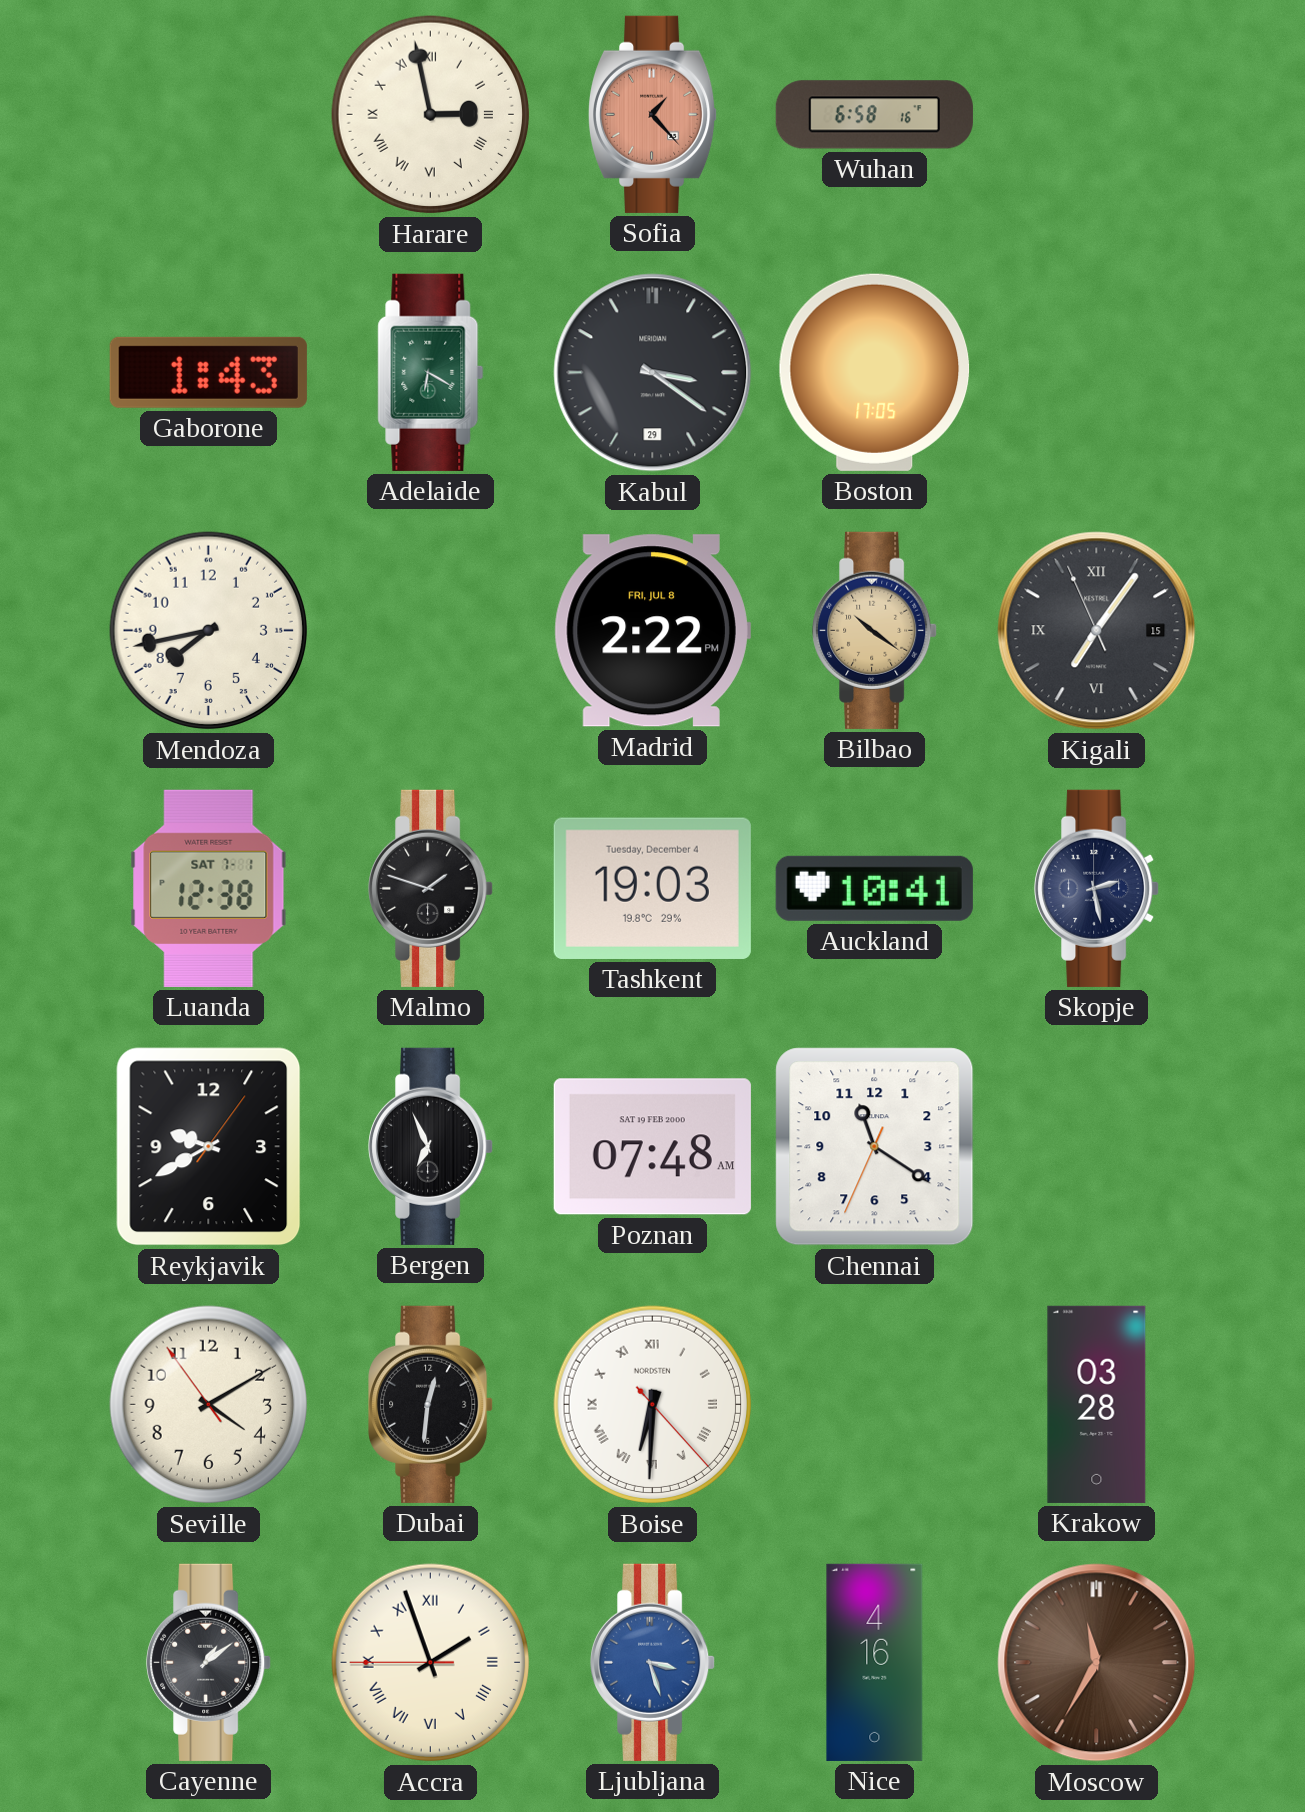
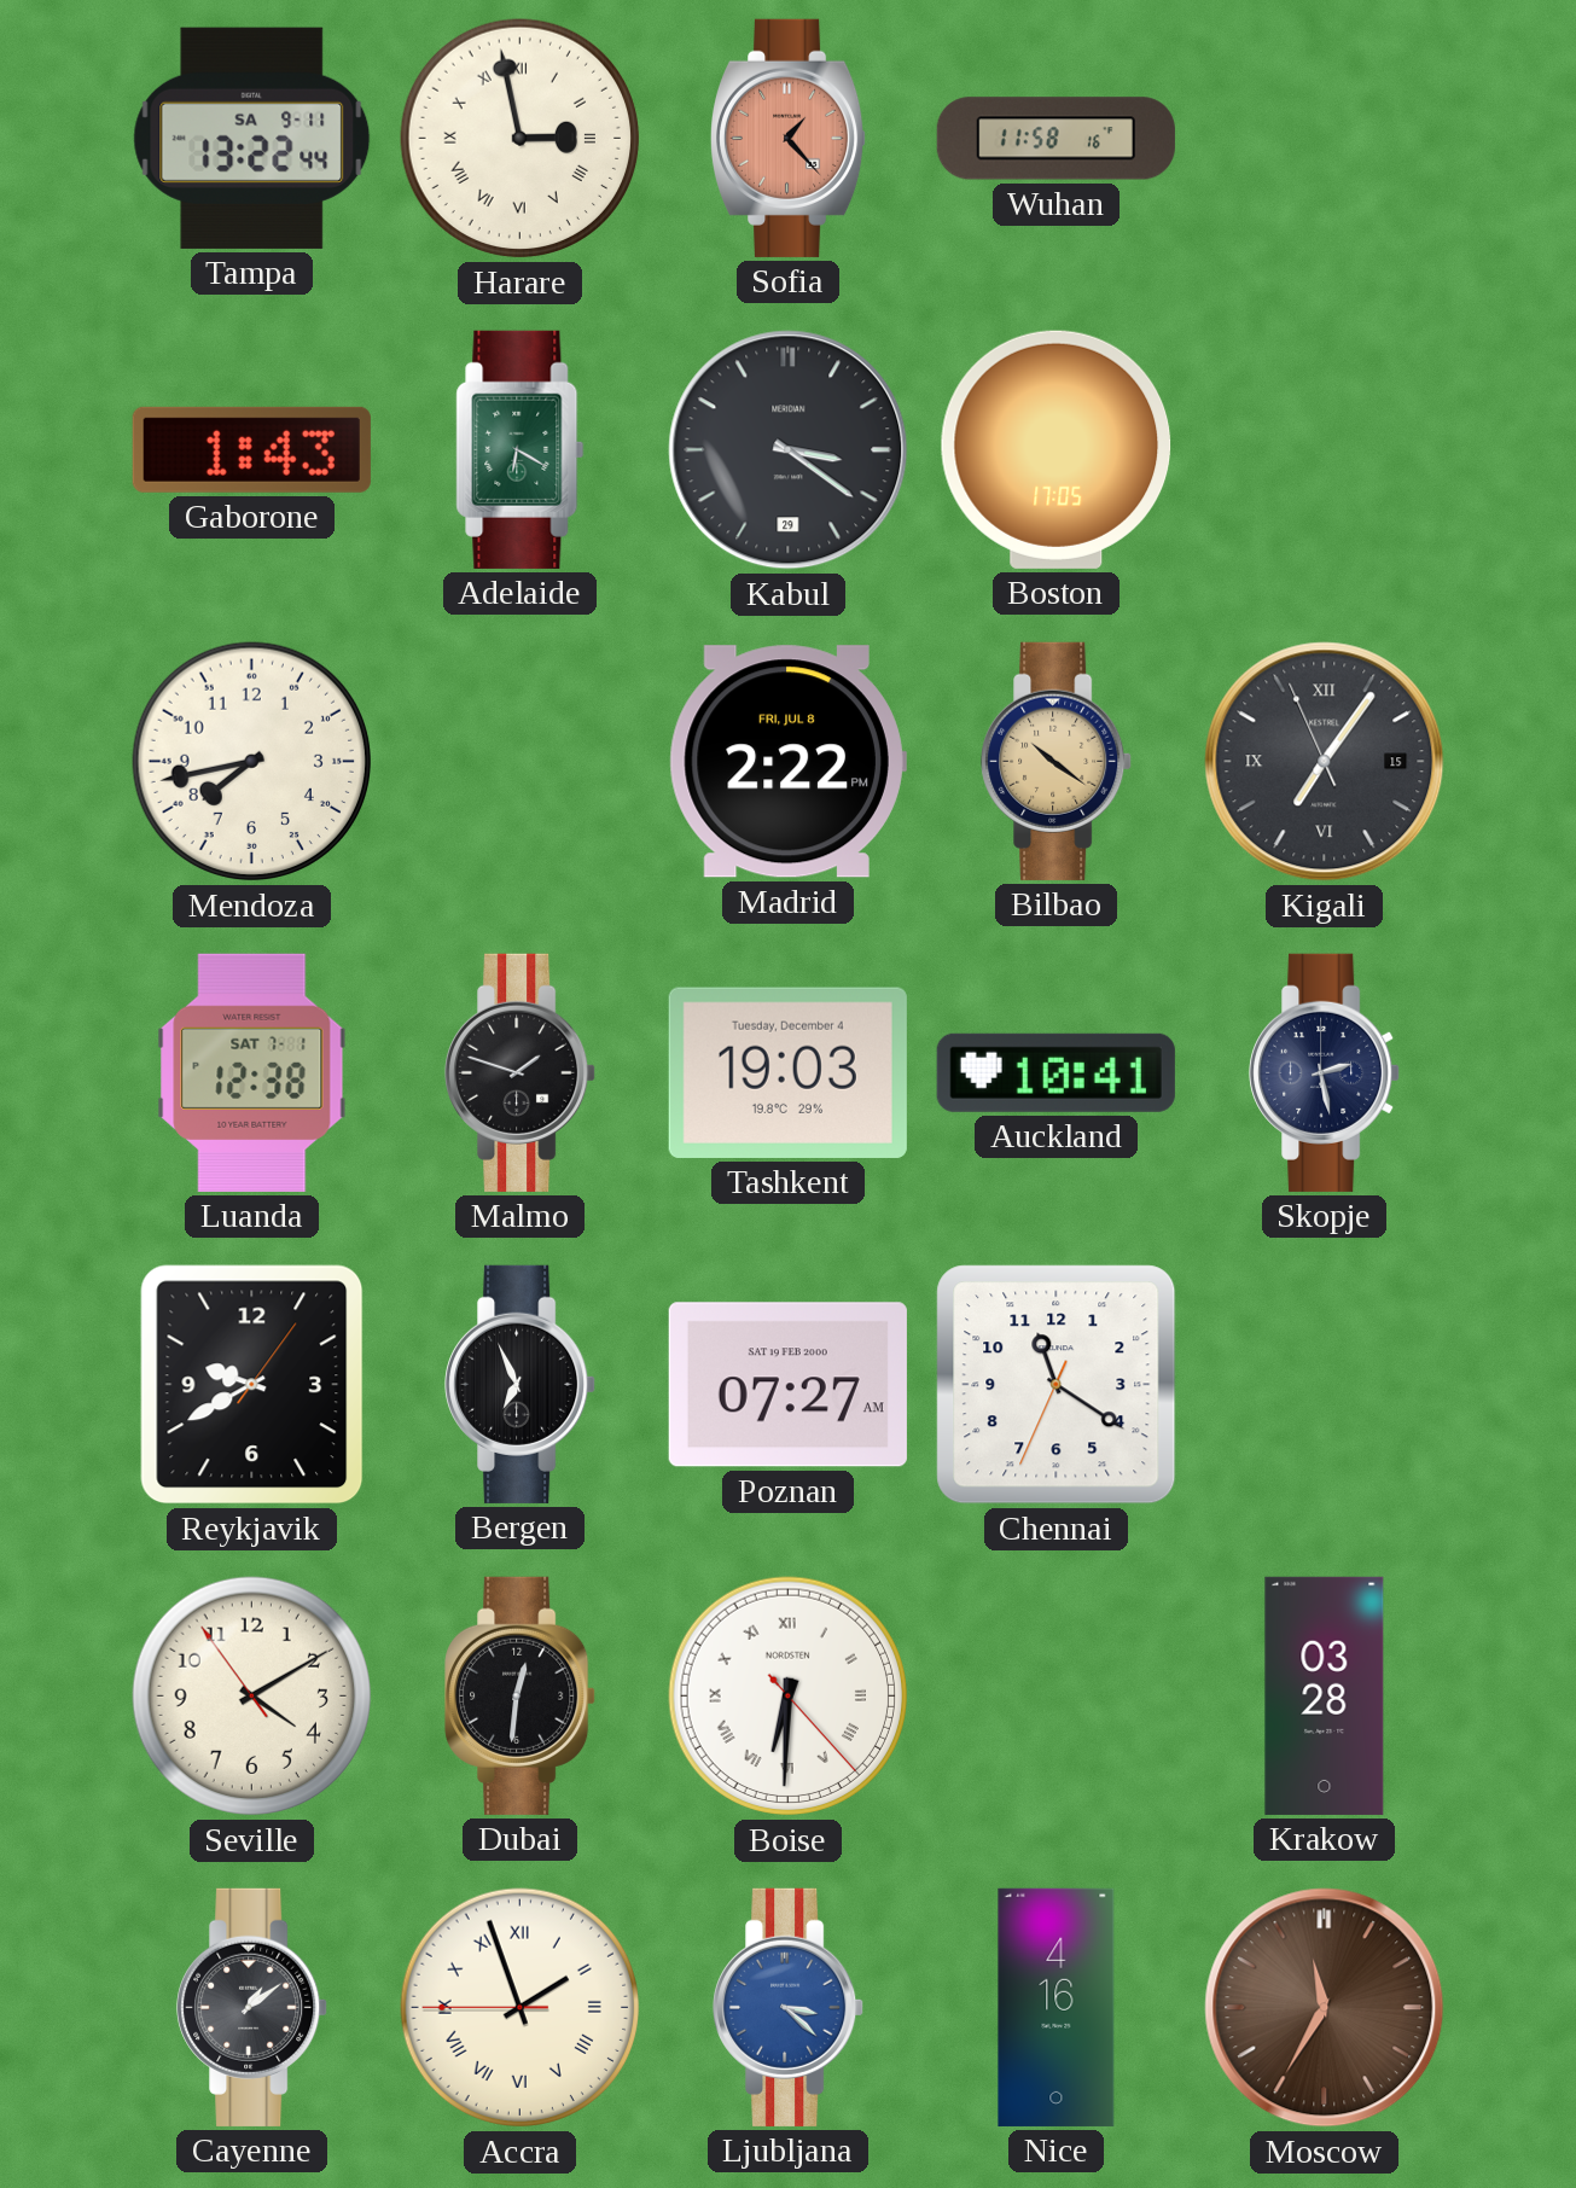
Tampa: none -> 13:22
Wuhan: 6:58 -> 11:58
Poznan: 07:48 -> 07:27
Ljubljana: 3:27 -> 3:22
